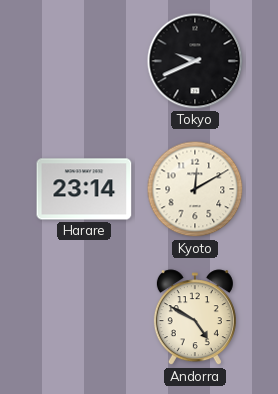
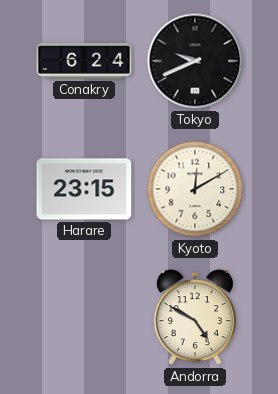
Conakry: none -> 6:24
Harare: 23:14 -> 23:15
